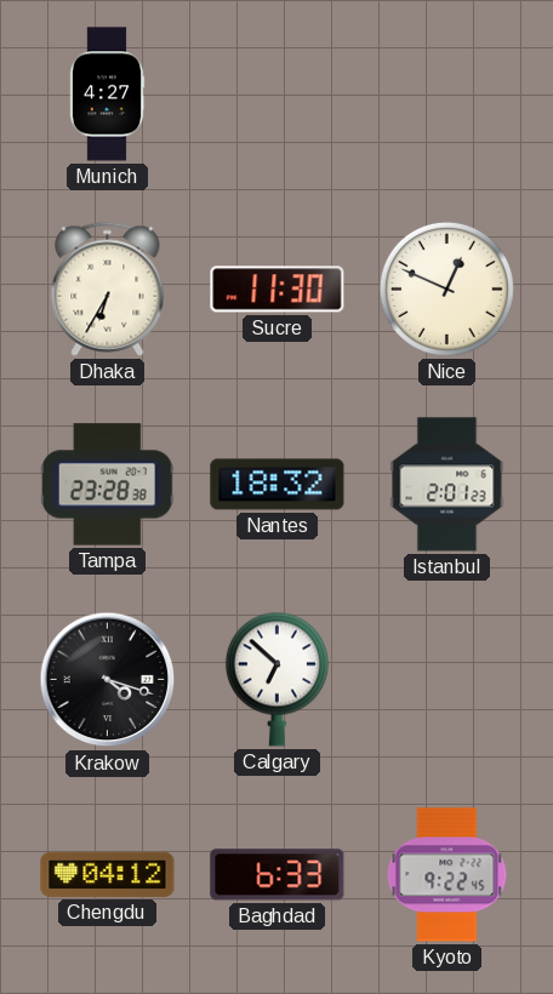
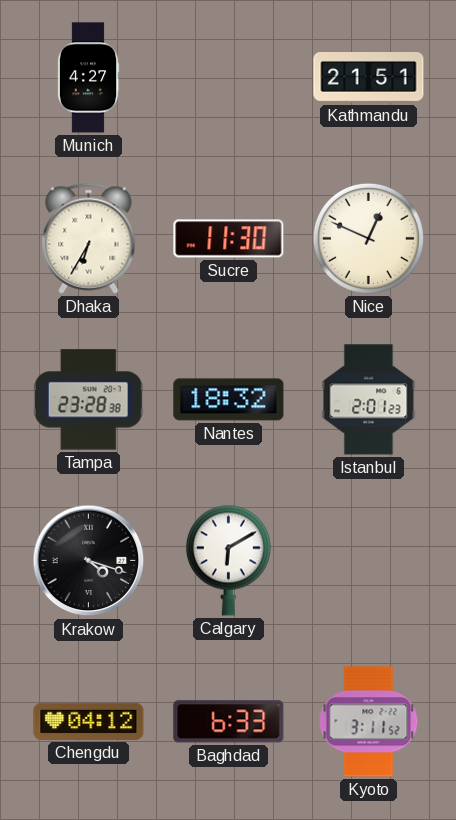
Kathmandu: none -> 21:51
Calgary: 6:52 -> 6:10
Kyoto: 9:22 -> 3:11
